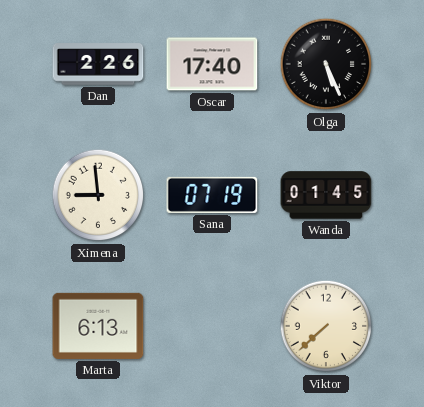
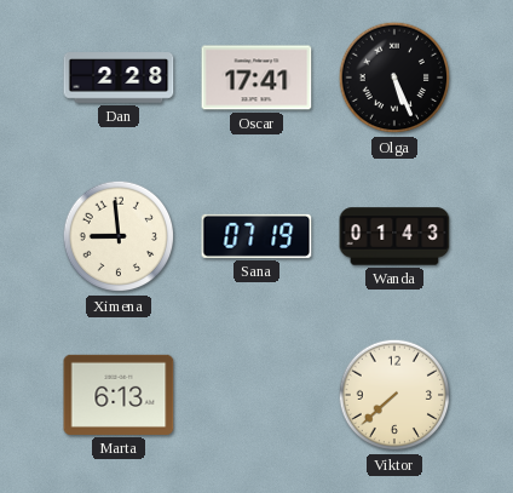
Dan: 2:26 -> 2:28
Oscar: 17:40 -> 17:41
Wanda: 01:45 -> 01:43
